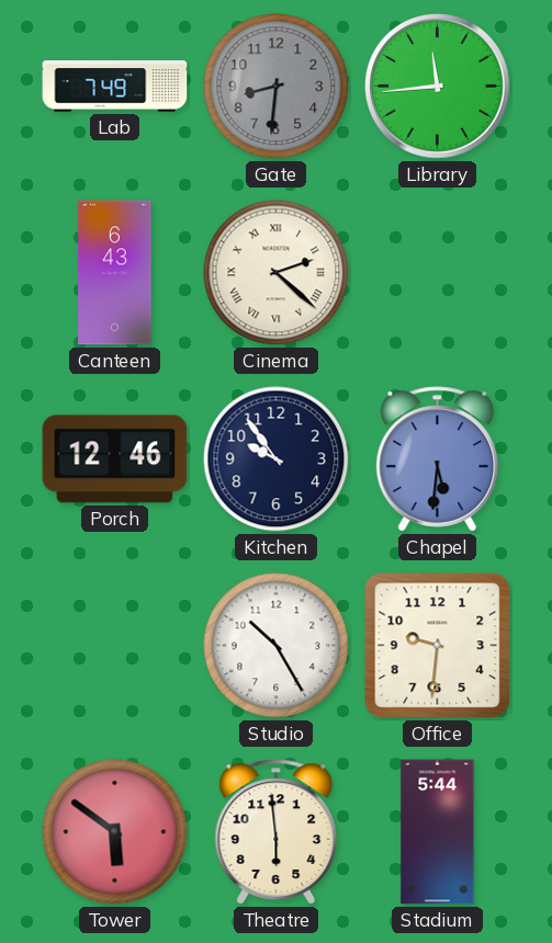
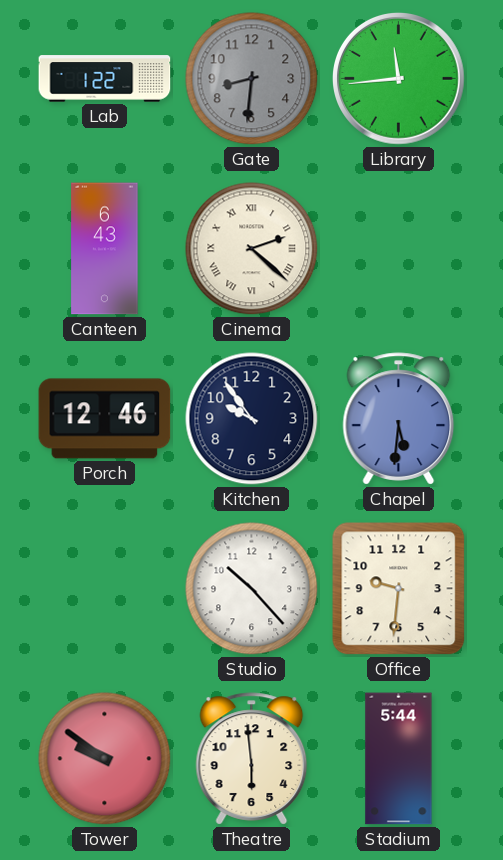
Lab: 7:49 -> 1:22
Studio: 10:25 -> 10:23
Tower: 5:51 -> 9:51
